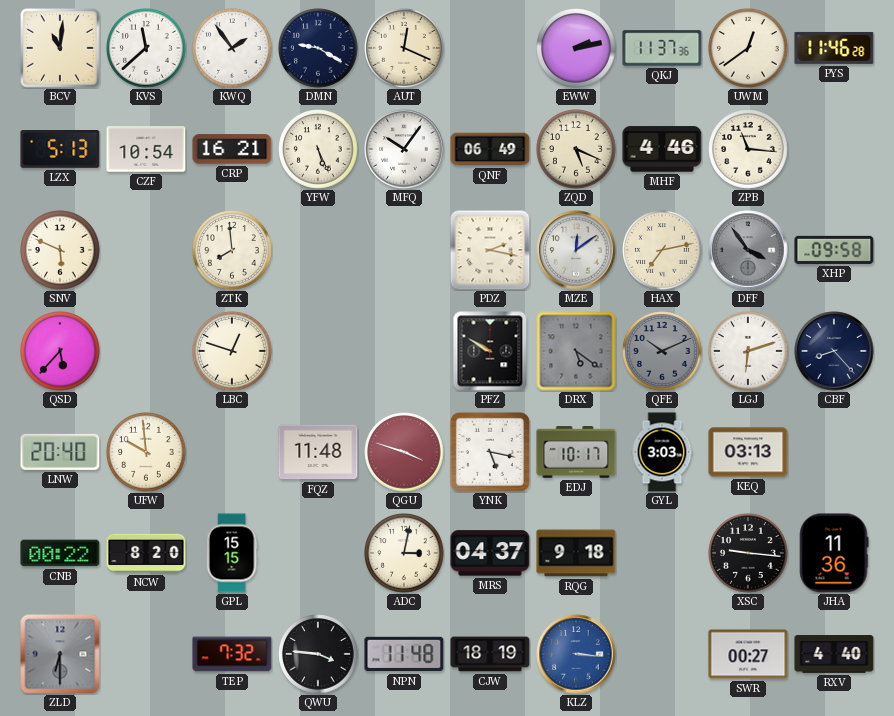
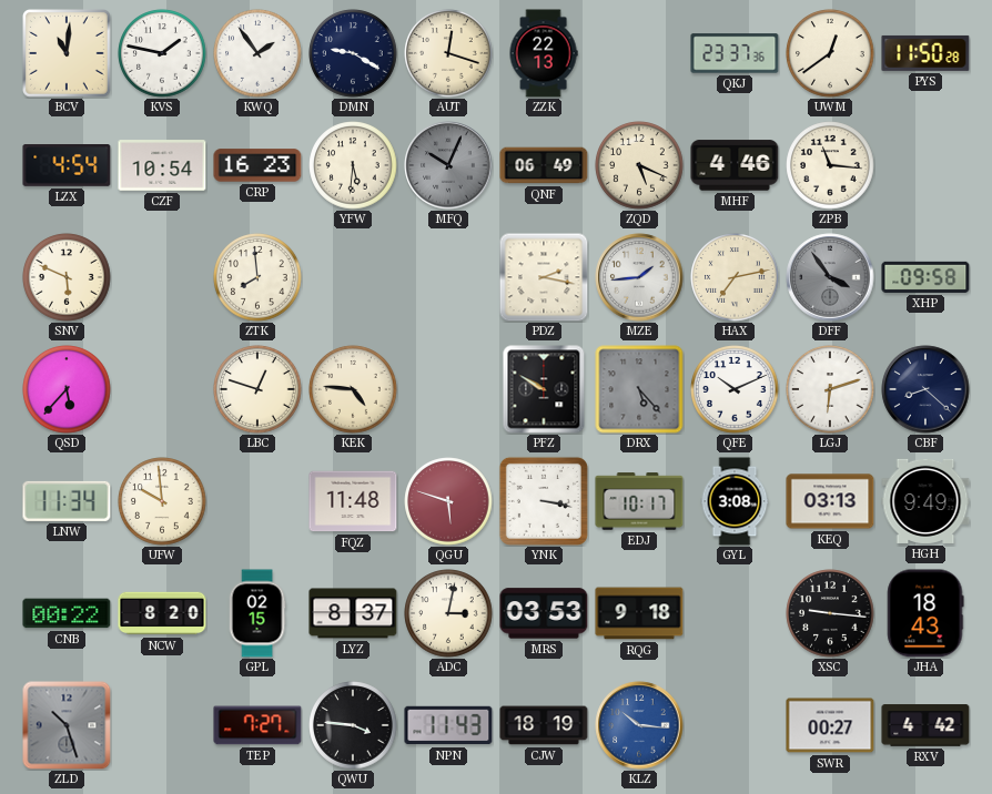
KVS: 11:38 -> 1:47
AUT: 12:19 -> 12:18
ZZK: none -> 22:13
EWW: 2:13 -> none
QKJ: 11:37 -> 23:37
PYS: 11:46 -> 11:50
LZX: 5:13 -> 4:54
CRP: 16:21 -> 16:23
YFW: 5:26 -> 5:31
MFQ: 10:06 -> 10:04
MFQ dial: white -> grey
MZE: 12:09 -> 1:44
KEK: none -> 4:46
DRX: 5:21 -> 5:23
QFE dial: grey -> white
CBF: 8:23 -> 8:22
LNW: 20:40 -> 11:34
QGU: 3:48 -> 5:48
YNK: 5:17 -> 3:17
GYL: 3:03 -> 3:08
HGH: none -> 9:49
GPL: 15:15 -> 02:15
LYZ: none -> 8:37
MRS: 04:37 -> 03:53
JHA: 11:36 -> 18:43
ZLD: 6:30 -> 10:27
TEP: 7:32 -> 7:27
NPN: 11:48 -> 11:43
KLZ: 3:16 -> 10:16
RXV: 4:40 -> 4:42
